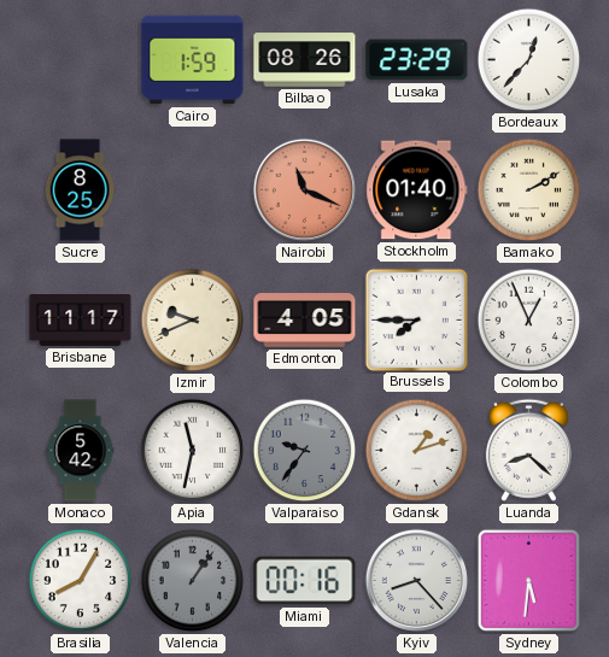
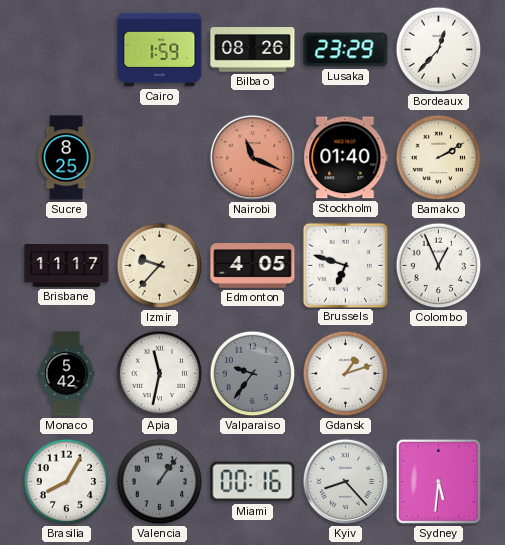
Izmir: 9:41 -> 9:37
Brussels: 7:45 -> 6:48
Luanda: 8:22 -> none
